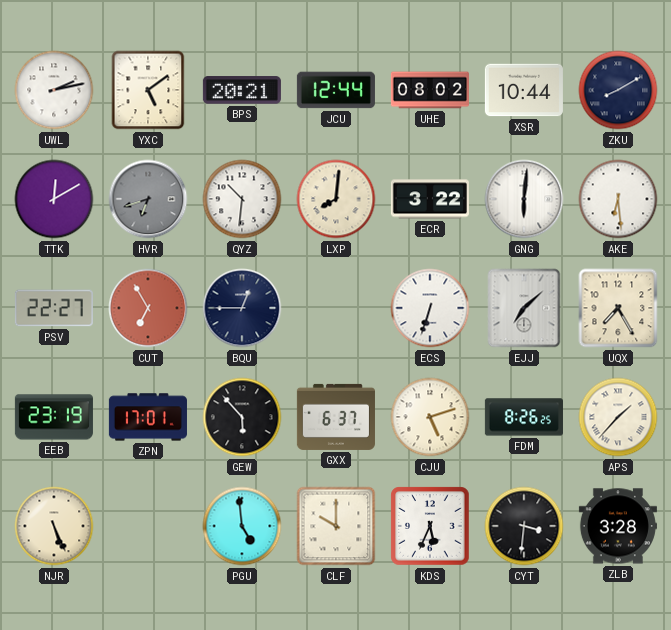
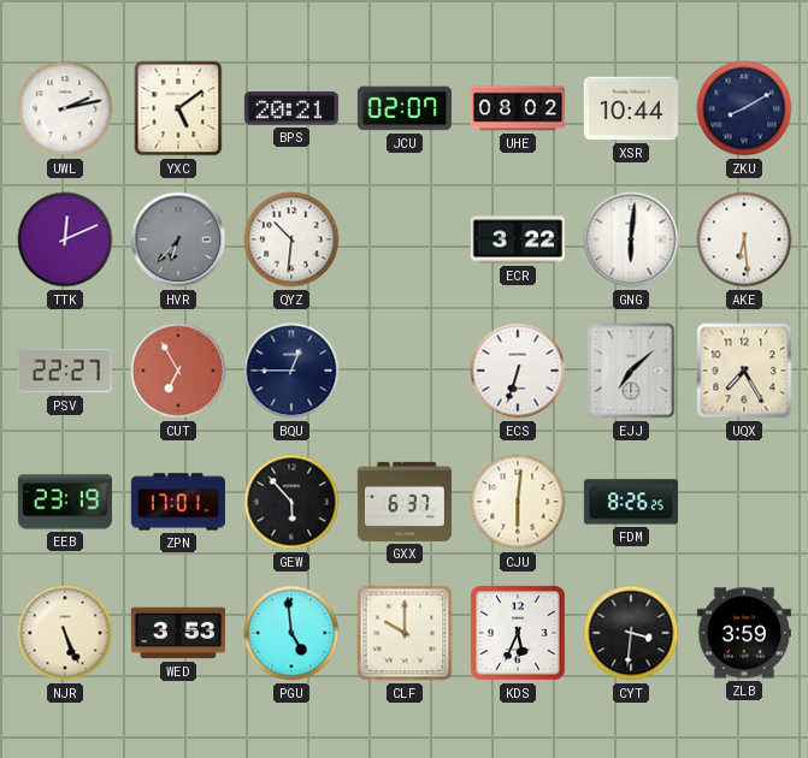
JCU: 12:44 -> 02:07
TTK: 12:10 -> 12:11
HVR: 6:42 -> 6:37
LXP: 8:01 -> none
CJU: 5:12 -> 6:01
APS: 1:37 -> none
WED: none -> 3:53
ZLB: 3:28 -> 3:59
